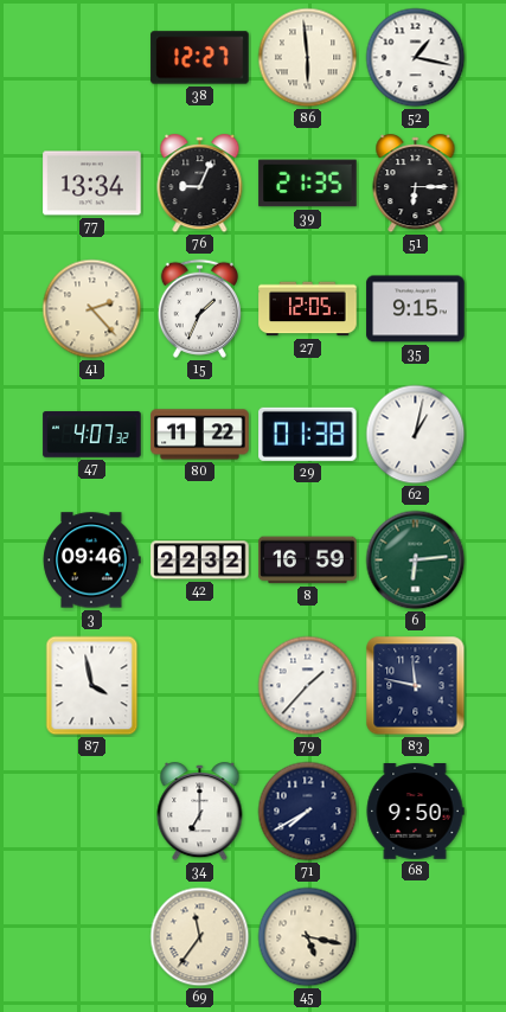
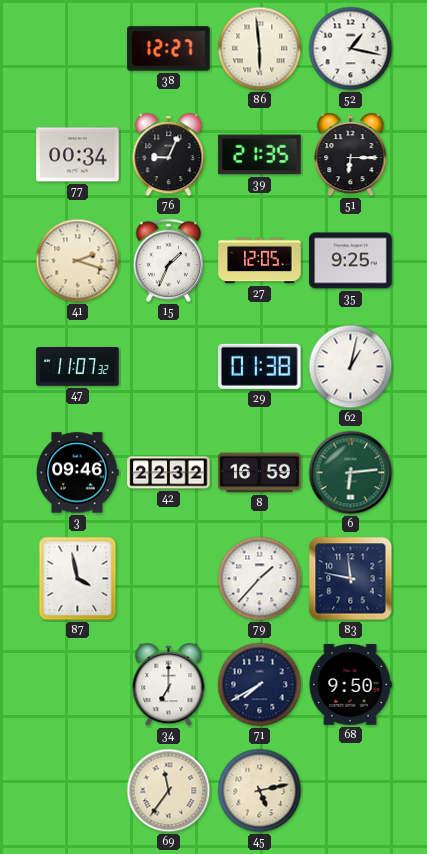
77: 13:34 -> 00:34
41: 2:23 -> 2:18
35: 9:15 -> 9:25
47: 4:07 -> 11:07
80: 11:22 -> none
45: 5:17 -> 5:13
